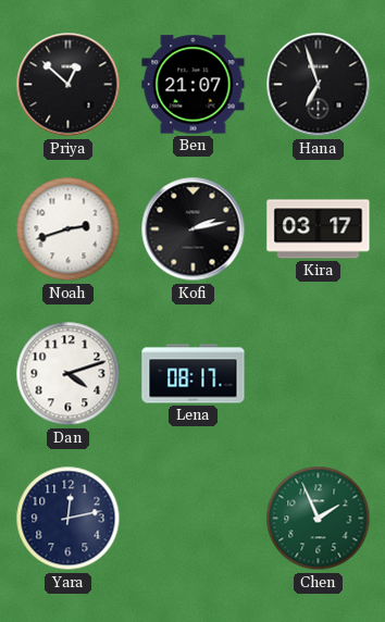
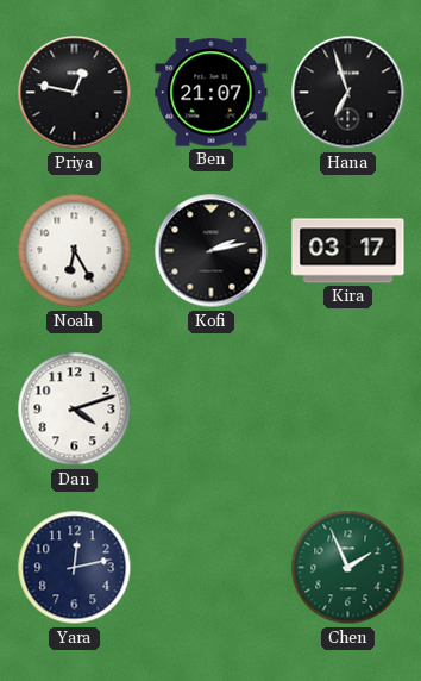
Priya: 12:52 -> 12:47
Noah: 2:42 -> 6:25
Lena: 08:17 -> none
